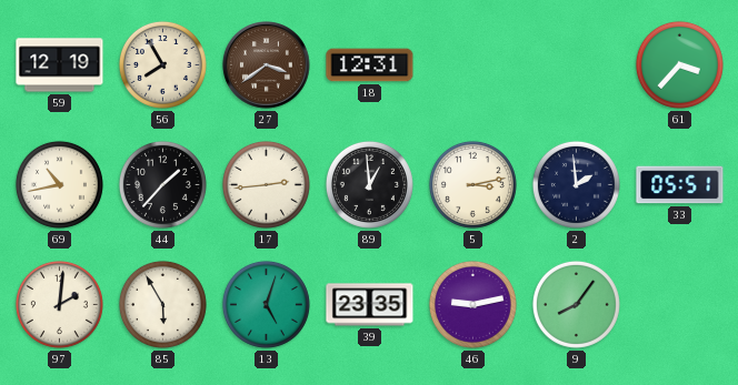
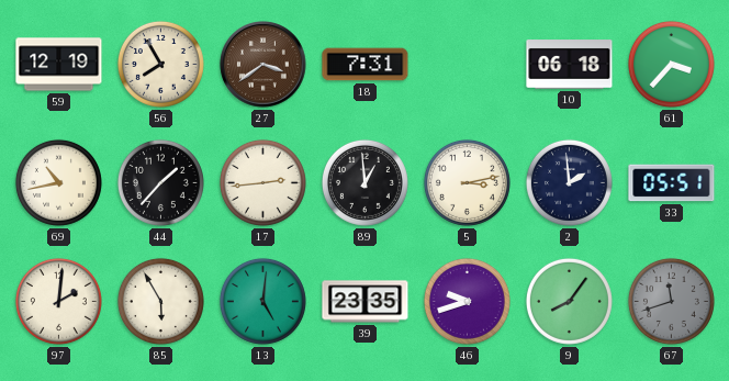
18: 12:31 -> 7:31
10: none -> 06:18
13: 5:03 -> 5:01
46: 9:13 -> 9:42
67: none -> 11:42
